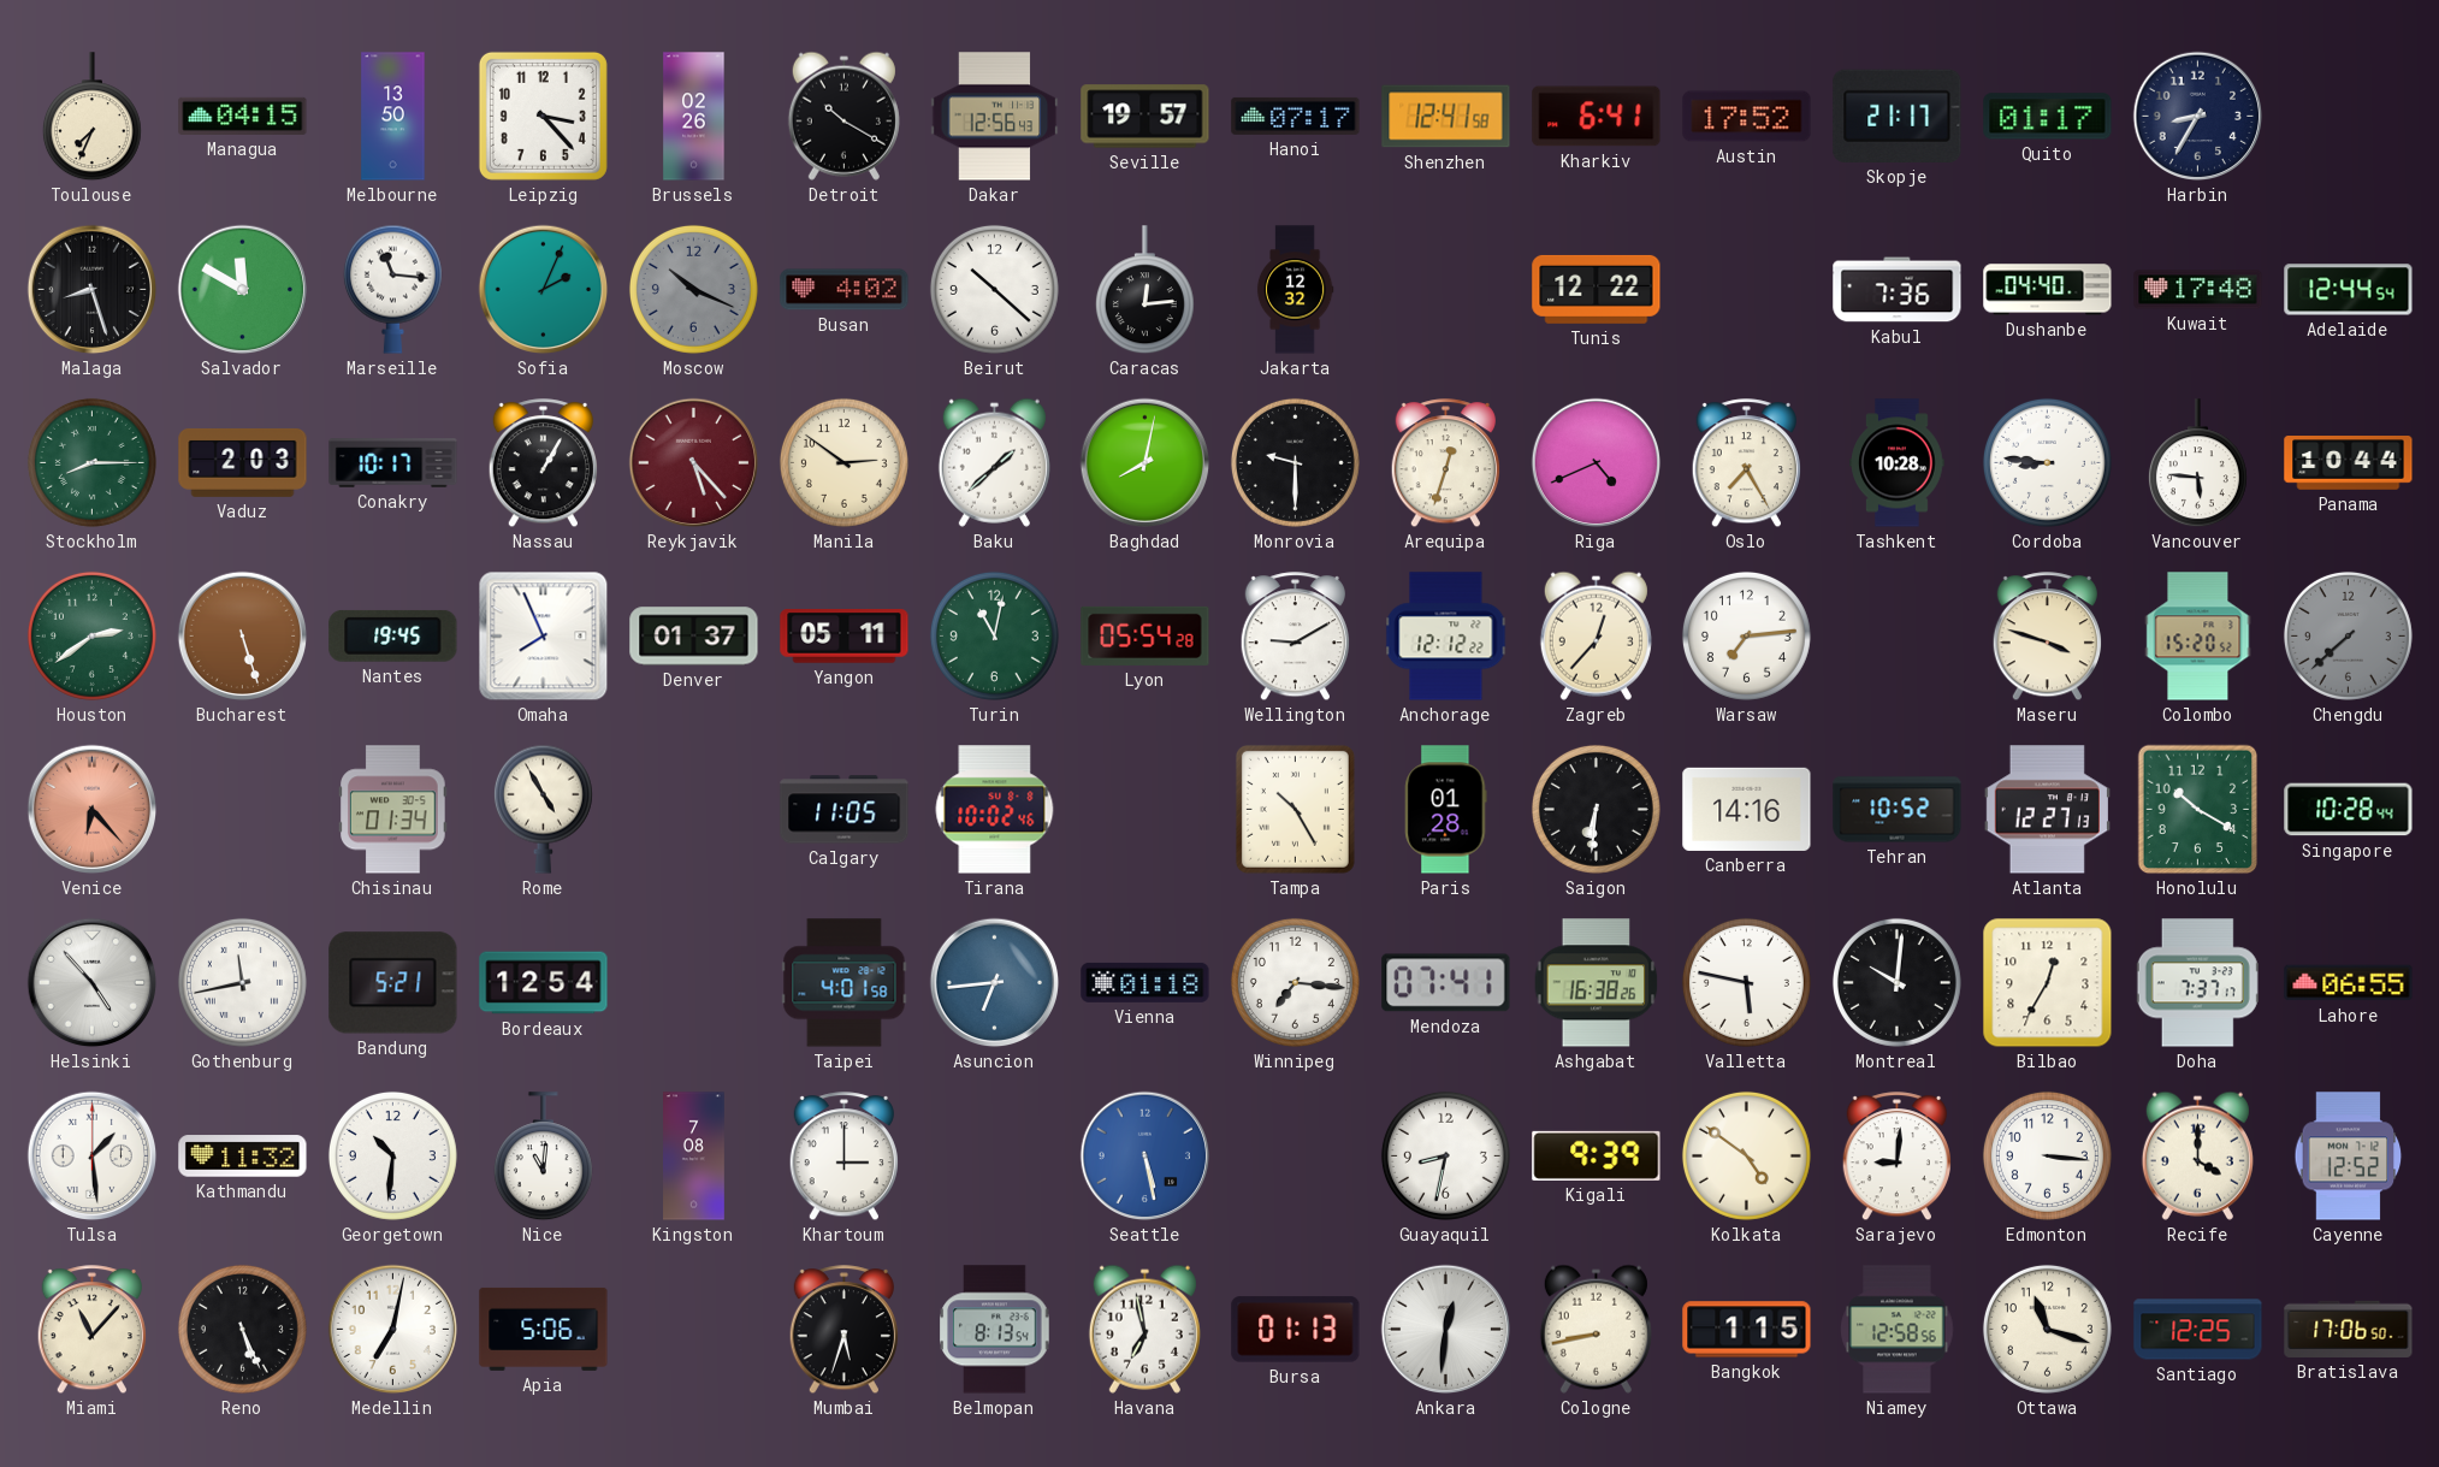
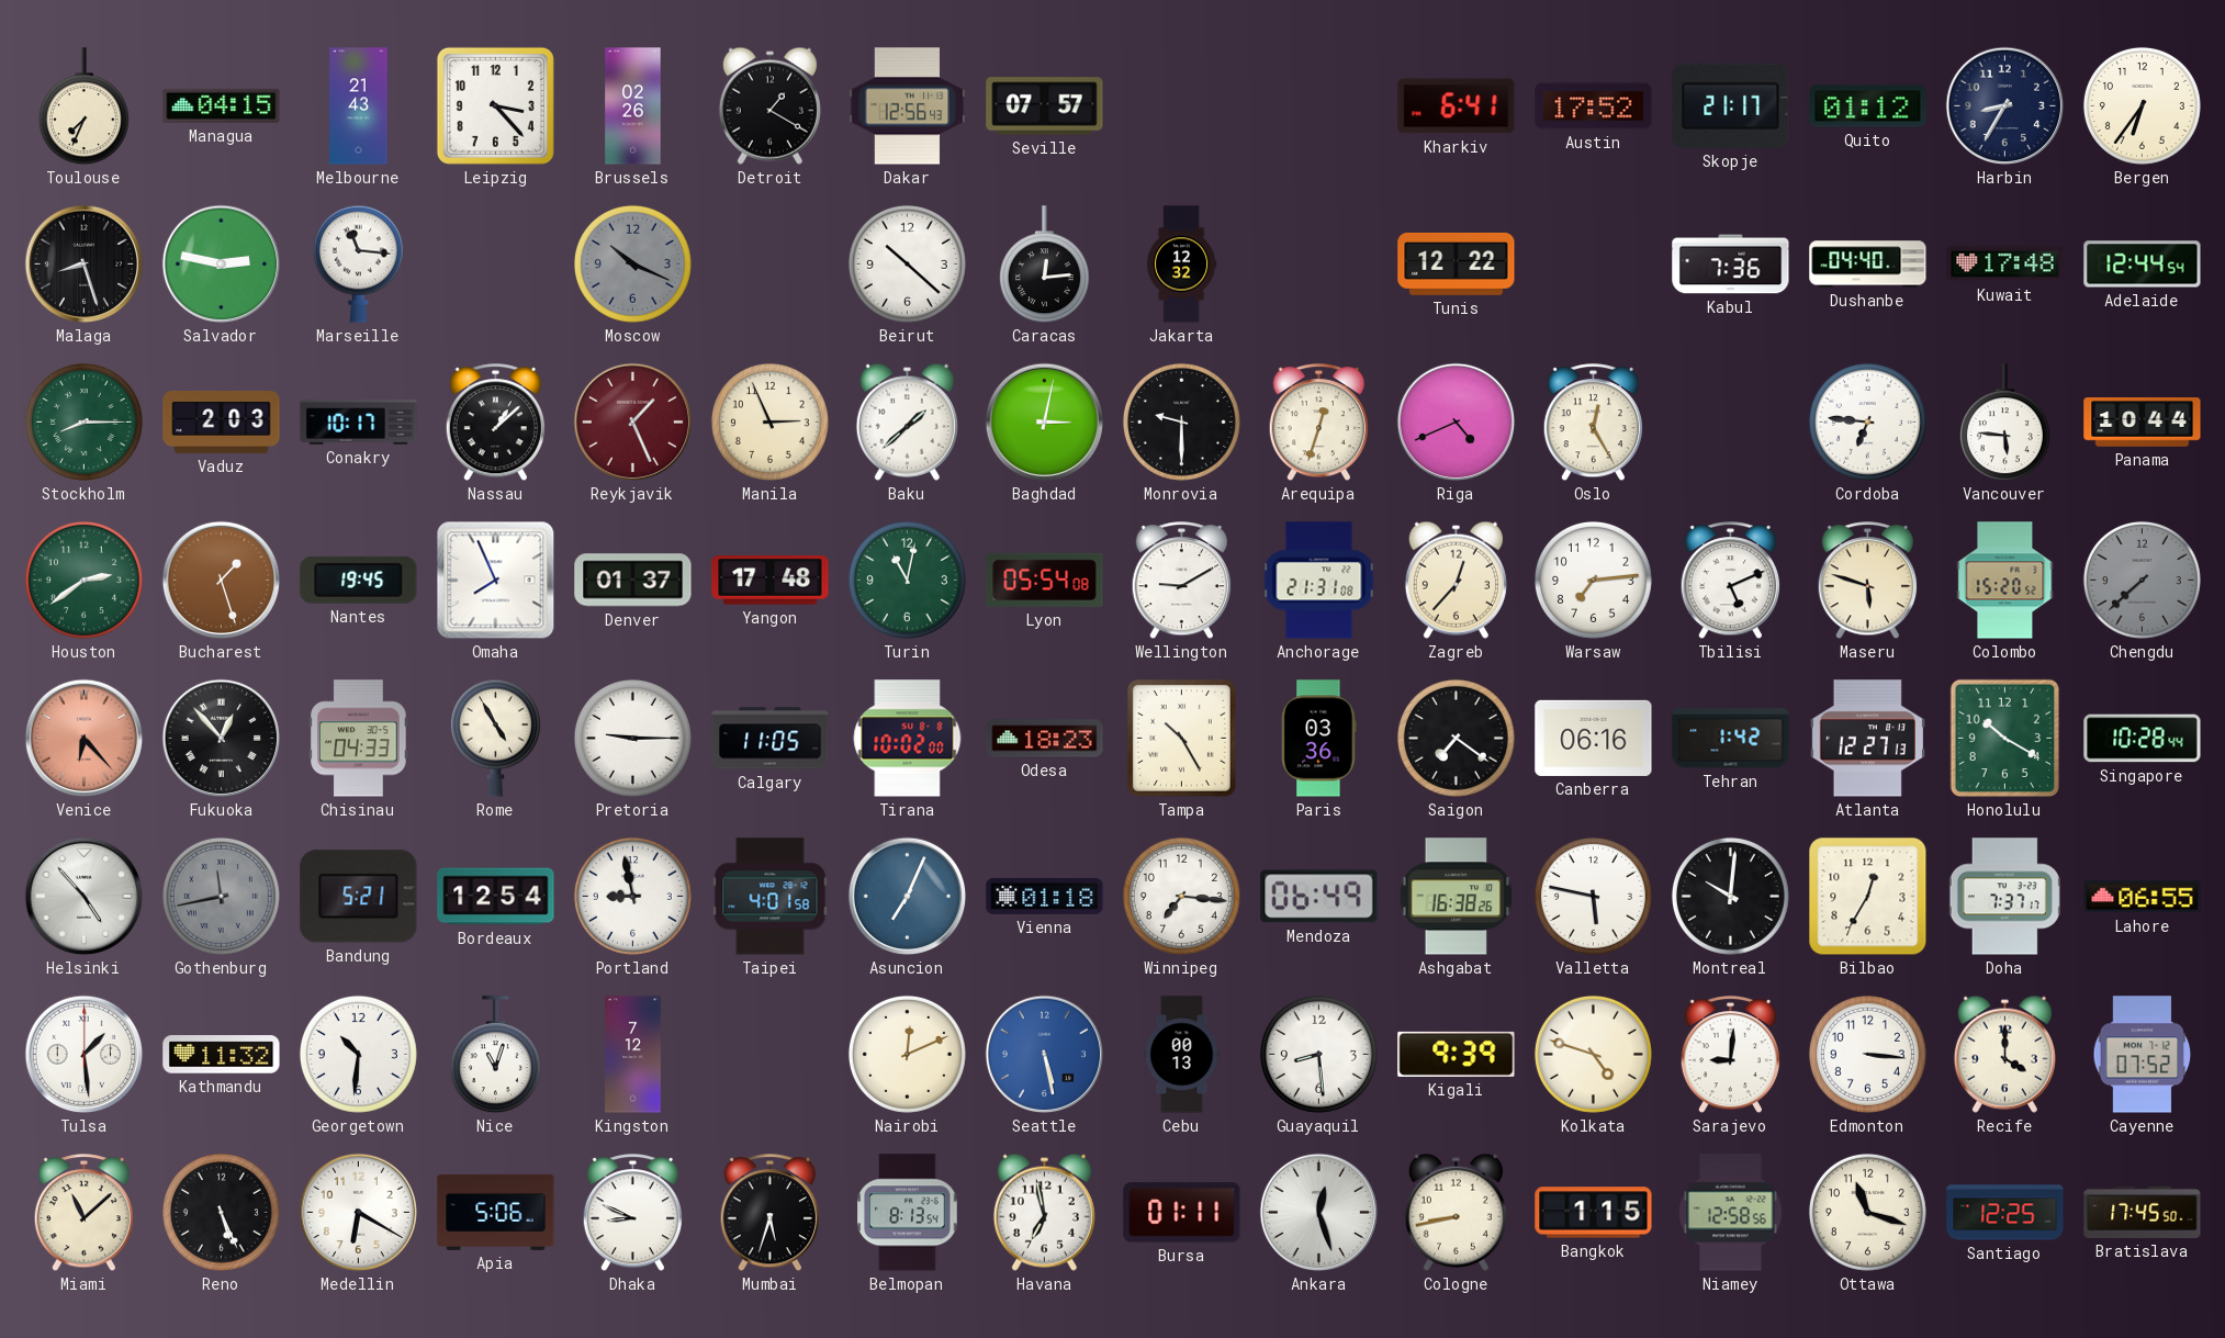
Melbourne: 13:50 -> 21:43
Detroit: 10:20 -> 1:20
Seville: 19:57 -> 07:57
Hanoi: 07:17 -> none
Shenzhen: 12:41 -> none
Quito: 01:17 -> 01:12
Bergen: none -> 6:36
Salvador: 11:50 -> 2:47
Sofia: 2:04 -> none
Busan: 4:02 -> none
Nassau: 1:05 -> 1:08
Reykjavik: 5:23 -> 1:26
Manila: 2:51 -> 2:56
Baghdad: 8:02 -> 3:02
Oslo: 7:25 -> 12:25
Tashkent: 10:28 -> none
Cordoba: 8:46 -> 6:46
Bucharest: 5:27 -> 1:27
Yangon: 05:11 -> 17:48
Lyon: 05:54:28 -> 05:54:08
Anchorage: 12:12 -> 21:31
Tbilisi: none -> 5:11
Maseru: 3:48 -> 5:48
Fukuoka: none -> 12:53
Chisinau: 01:34 -> 04:33
Pretoria: none -> 9:15
Tirana: 10:02:46 -> 10:02:00
Odesa: none -> 18:23
Paris: 01:28 -> 03:36
Saigon: 6:31 -> 7:21
Canberra: 14:16 -> 06:16
Tehran: 10:52 -> 1:42
Gothenburg dial: white -> grey
Portland: none -> 8:58
Asuncion: 6:44 -> 7:04
Mendoza: 07:41 -> 06:49
Nice: 11:01 -> 11:03
Kingston: 7:08 -> 7:12
Khartoum: 3:00 -> none
Nairobi: none -> 12:11
Cebu: none -> 00:13
Guayaquil: 8:32 -> 8:29
Kolkata: 4:51 -> 4:48
Cayenne: 12:52 -> 07:52
Miami: 11:07 -> 11:08
Medellin: 7:02 -> 6:20
Dhaka: none -> 8:49
Bursa: 01:13 -> 01:11
Ankara: 12:31 -> 12:27
Bratislava: 17:06 -> 17:45
